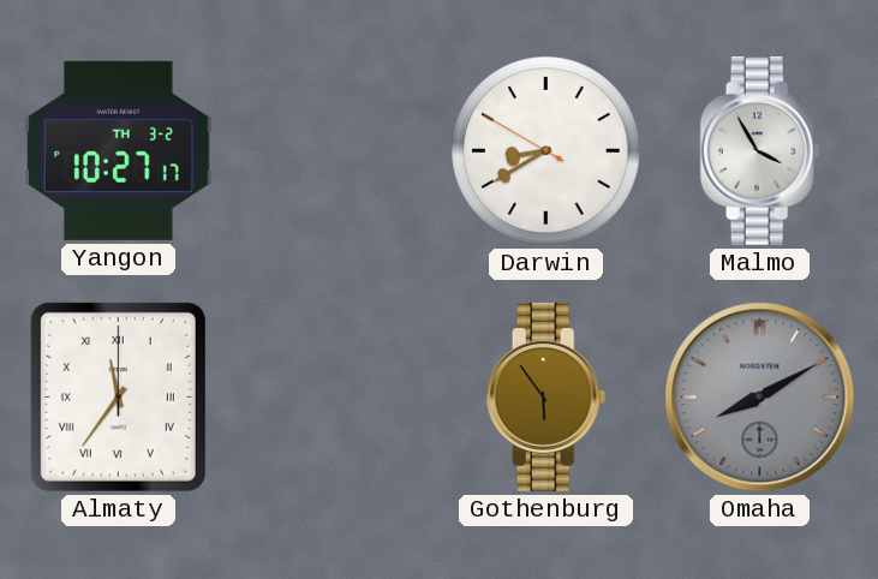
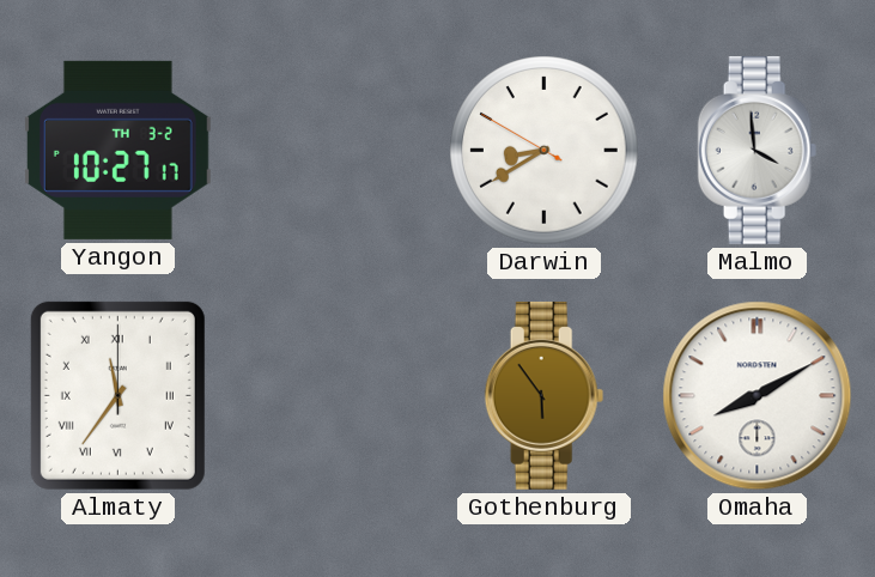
Malmo: 3:55 -> 3:59
Omaha dial: grey -> white
